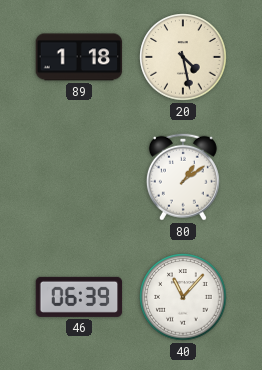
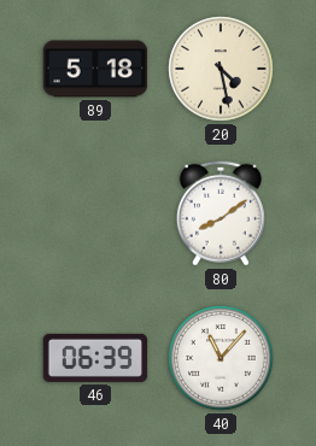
89: 1:18 -> 5:18
80: 1:09 -> 8:09
